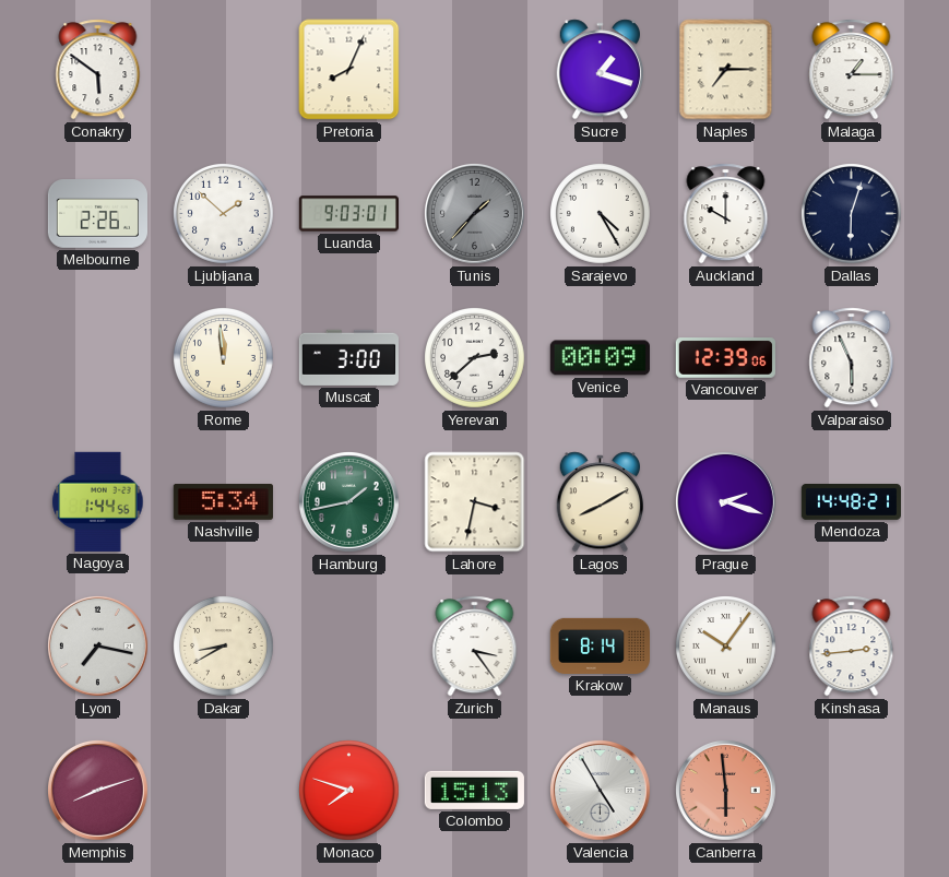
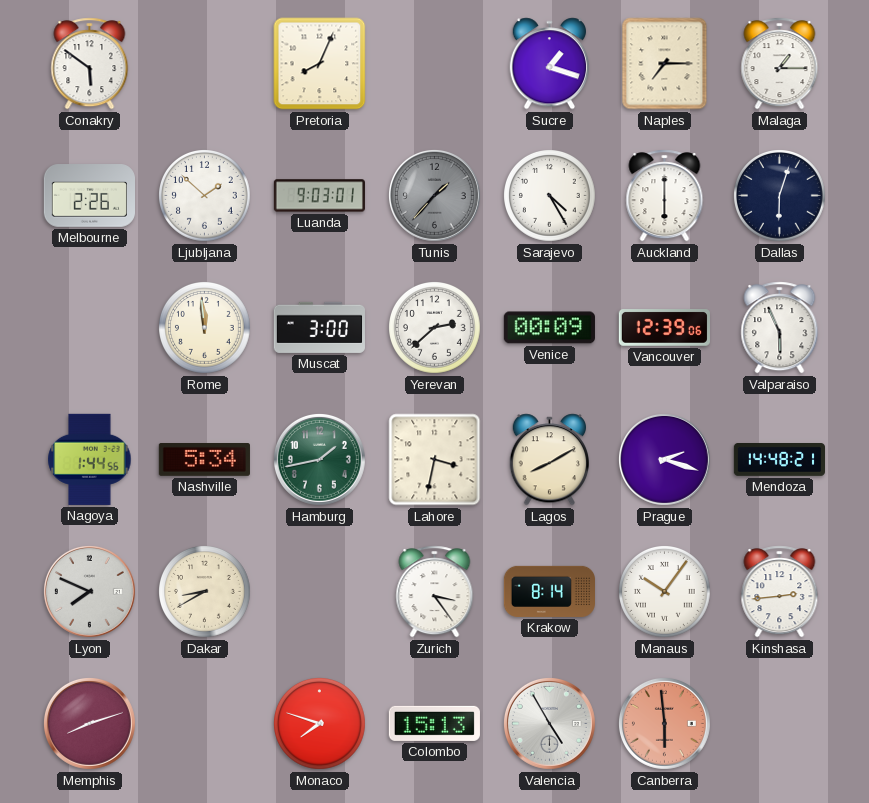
Auckland: 10:00 -> 6:00
Lyon: 7:17 -> 7:49
